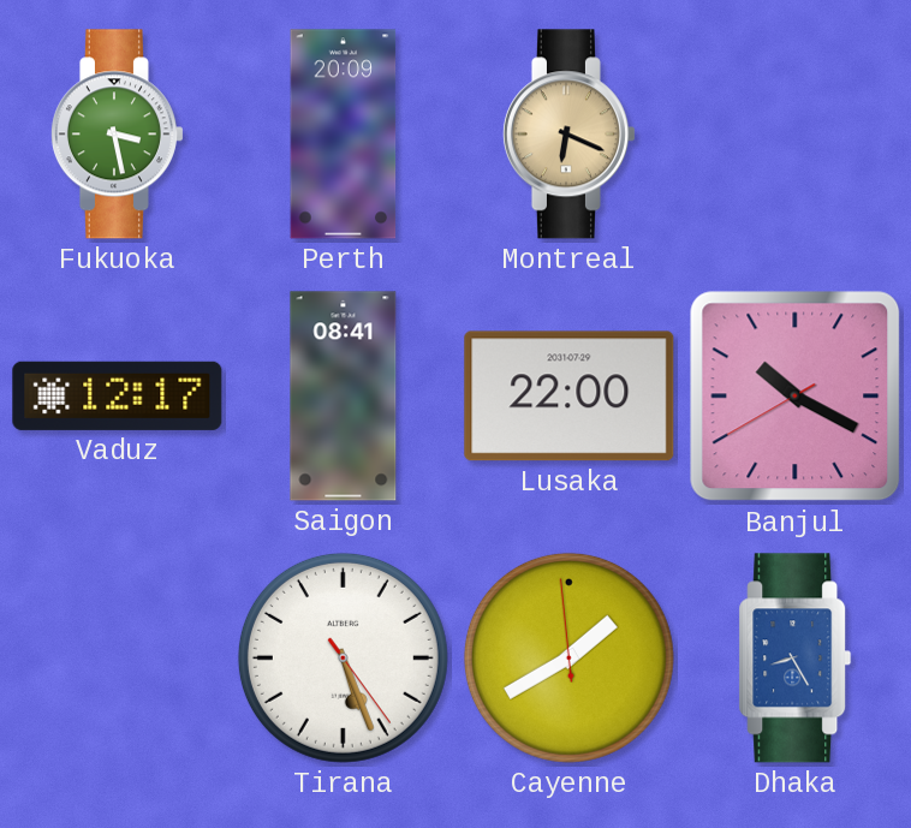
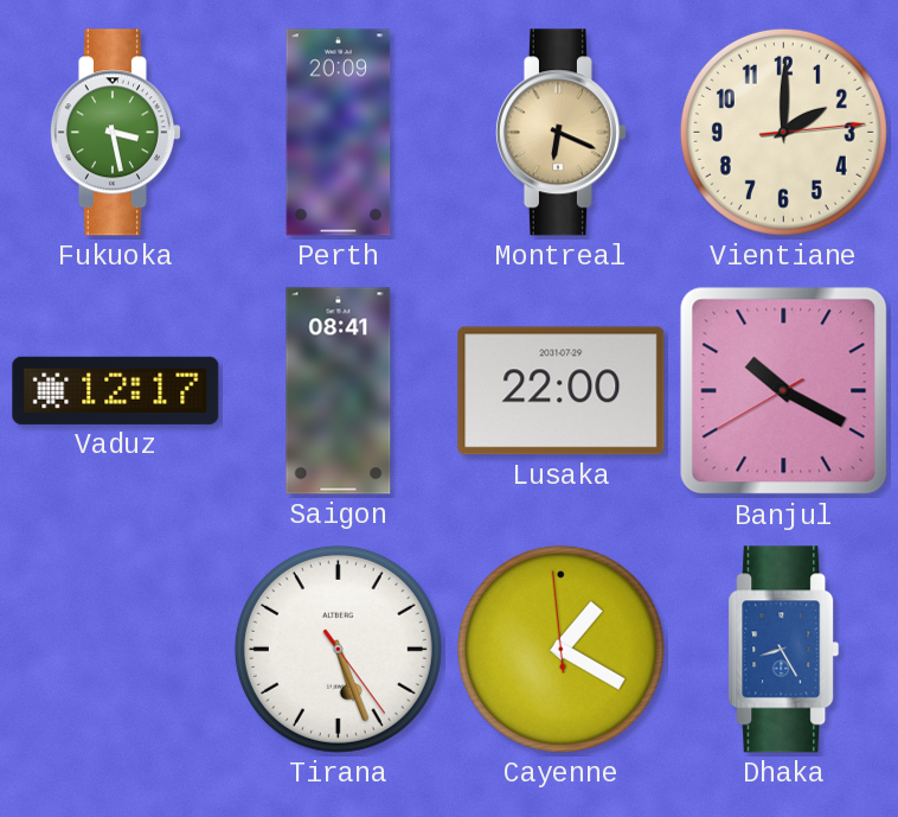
Vientiane: none -> 2:00
Cayenne: 1:39 -> 1:19
